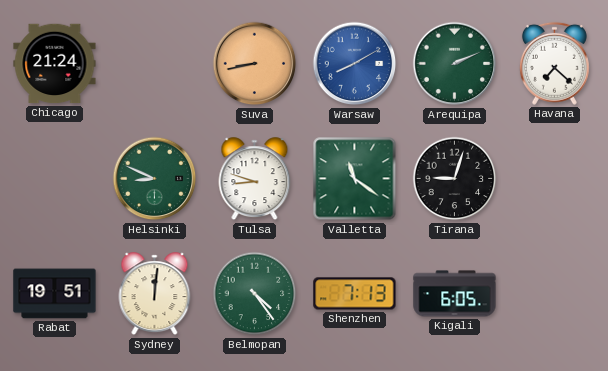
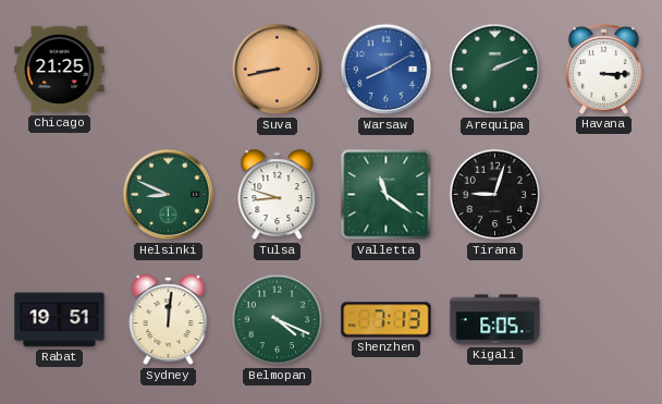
Chicago: 21:24 -> 21:25
Havana: 7:22 -> 3:15
Belmopan: 4:24 -> 4:19
